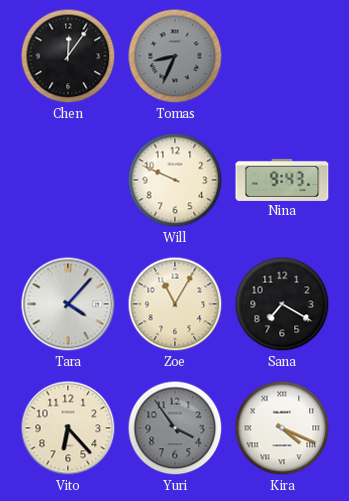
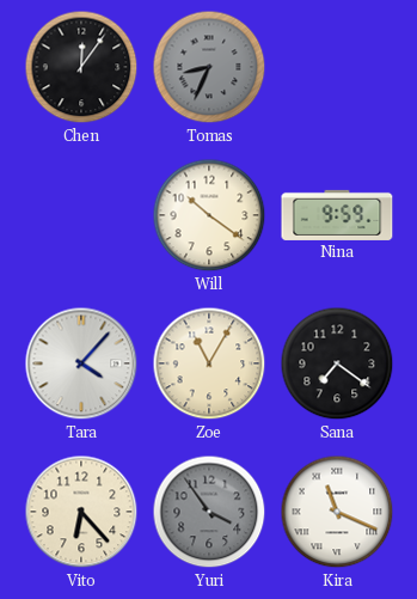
Will: 9:49 -> 10:21
Nina: 9:43 -> 9:59
Sana: 7:20 -> 7:21
Kira: 4:19 -> 11:19
